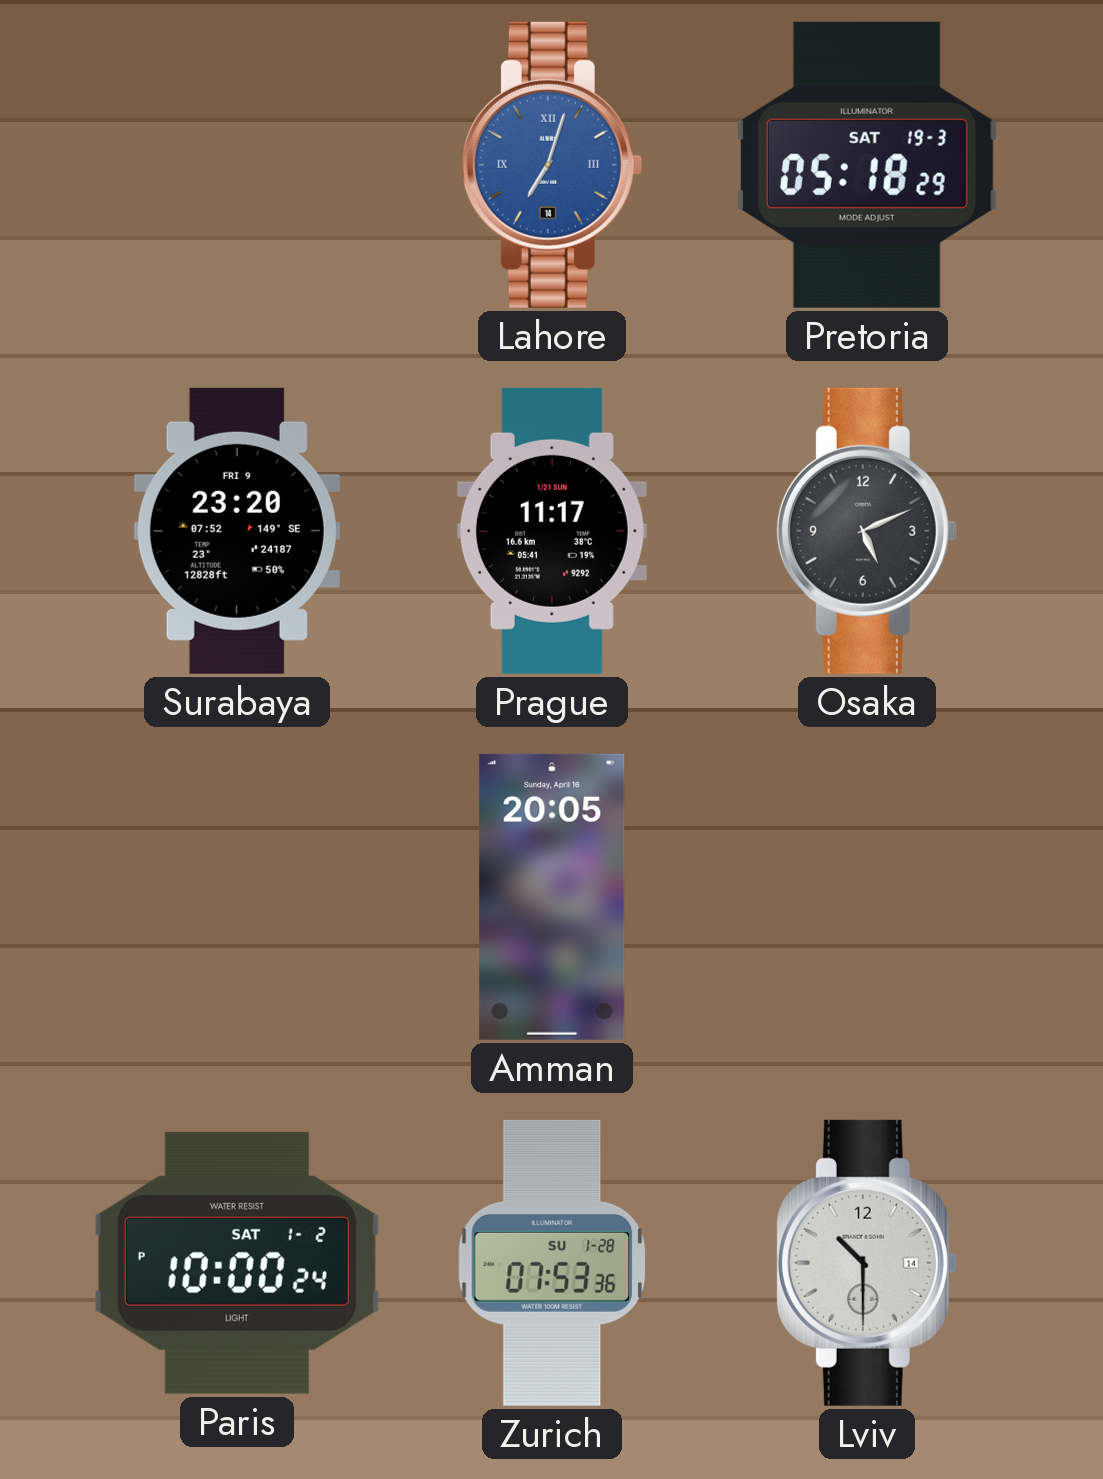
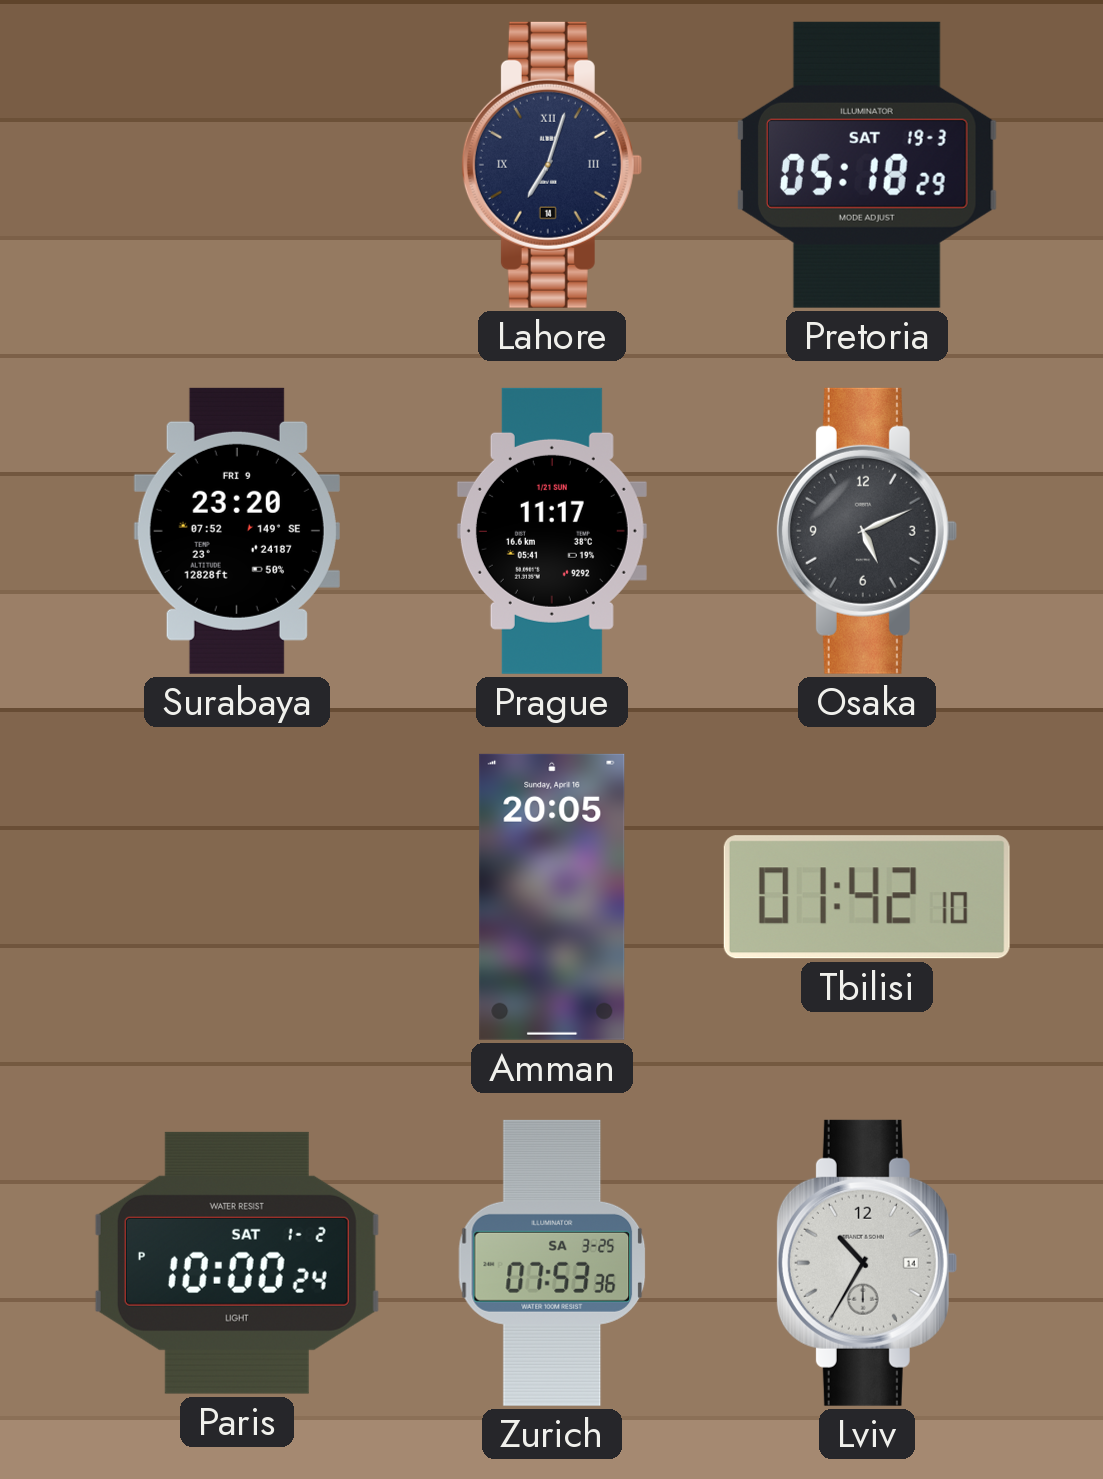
Lahore dial: blue -> navy
Tbilisi: none -> 01:42
Zurich date: SU 1-28 -> SA 3-25
Lviv: 10:30 -> 10:35
